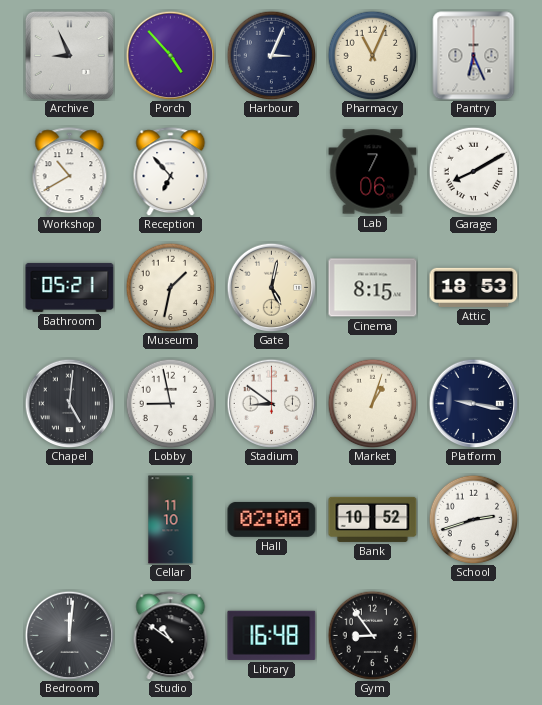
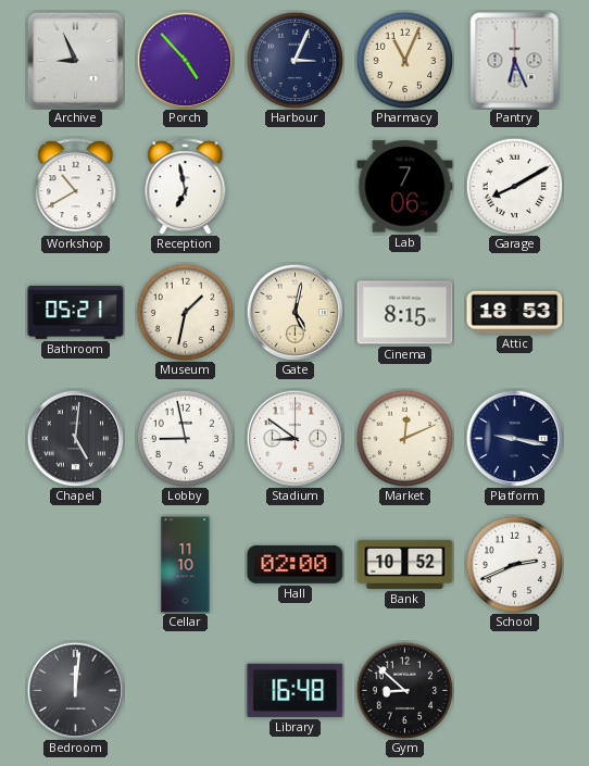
Reception: 6:53 -> 6:58
Market: 1:03 -> 12:11
School: 2:42 -> 2:41
Studio: 10:51 -> none
Gym: 8:54 -> 8:52
